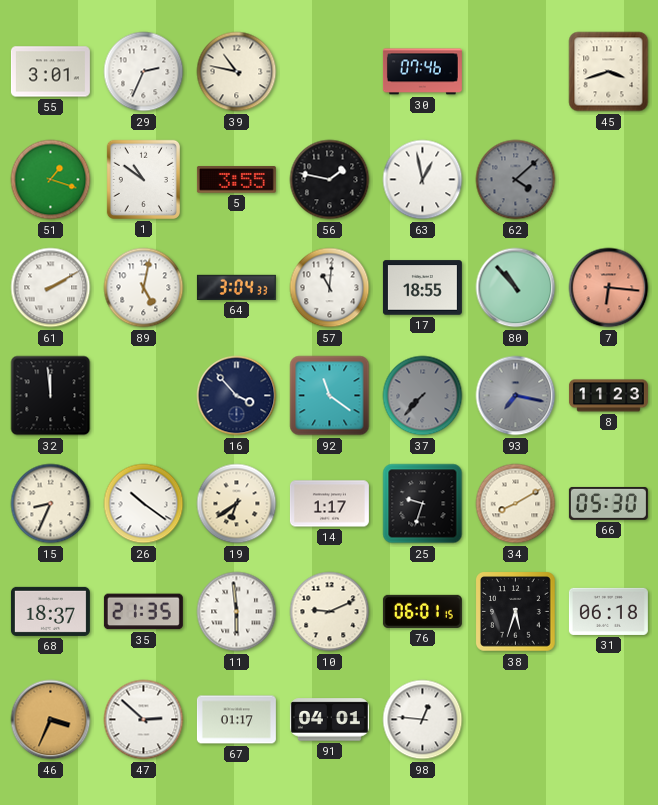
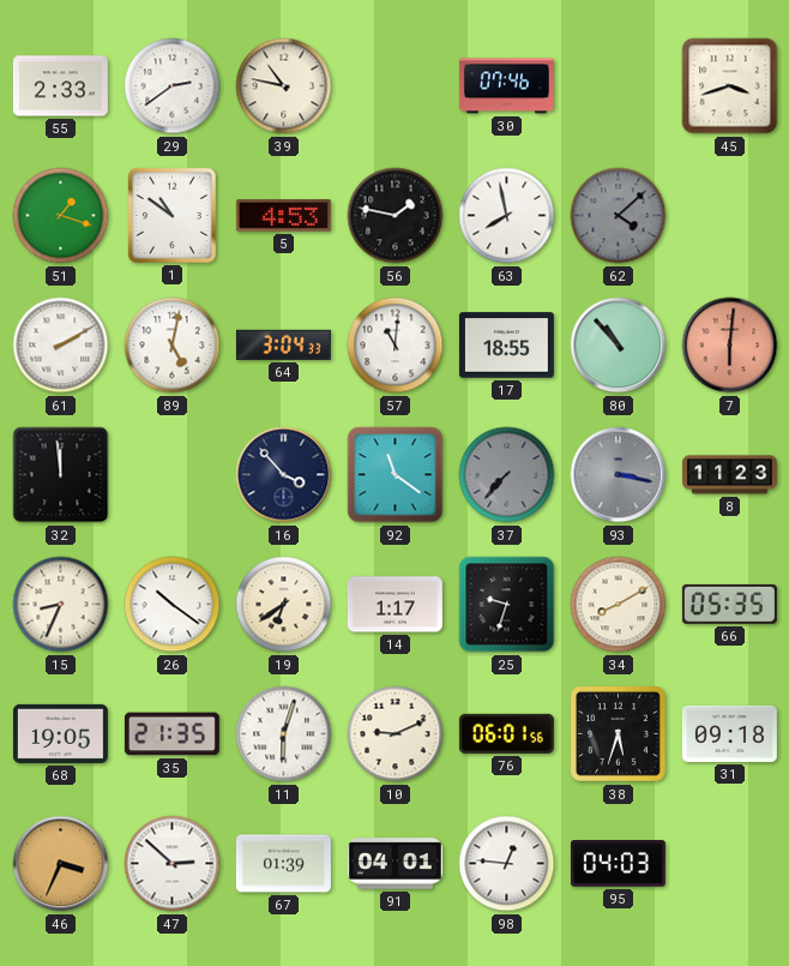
55: 3:01 -> 2:33
29: 2:34 -> 2:39
5: 3:55 -> 4:53
63: 12:58 -> 7:58
7: 6:16 -> 6:01
93: 7:17 -> 3:17
66: 05:30 -> 05:35
68: 18:37 -> 19:05
11: 5:59 -> 6:03
76: 06:01:15 -> 06:01:56
31: 06:18 -> 09:18
67: 01:17 -> 01:39
95: none -> 04:03
